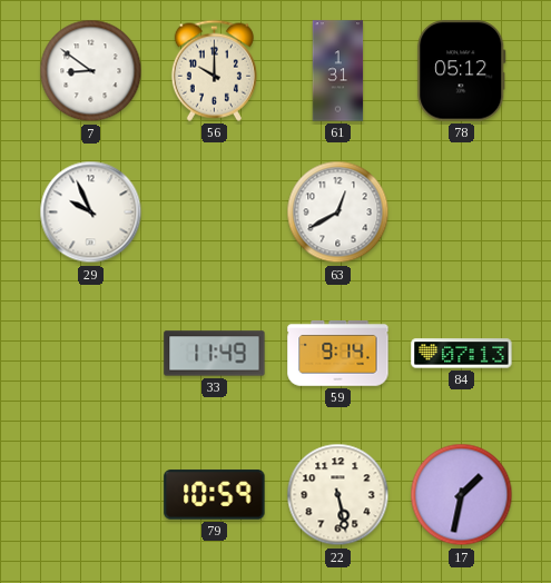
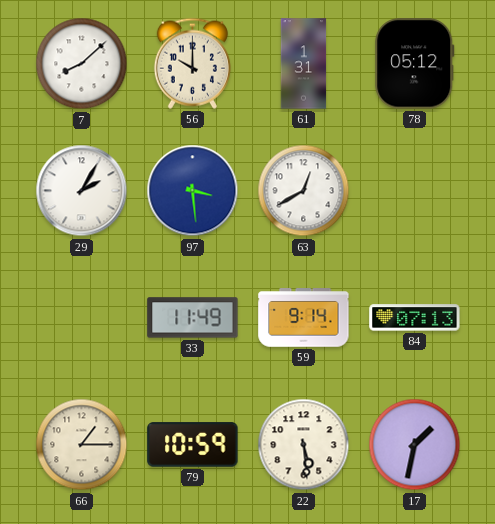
7: 8:51 -> 8:08
29: 9:56 -> 2:05
97: none -> 3:29
66: none -> 1:15
22: 5:28 -> 5:29
